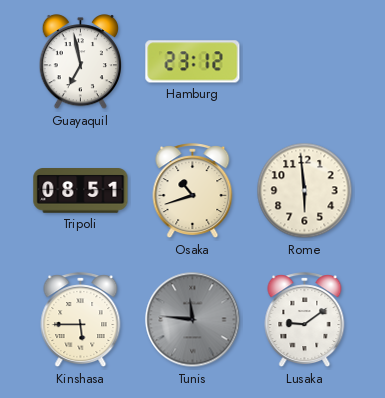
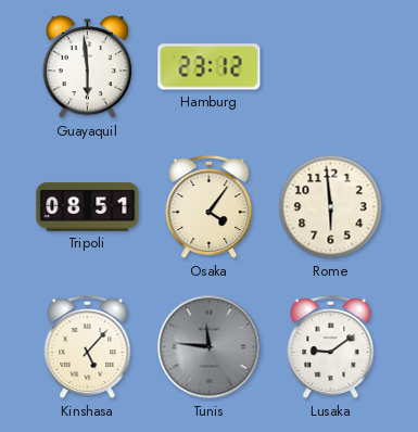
Guayaquil: 6:58 -> 5:59
Osaka: 10:42 -> 4:06
Kinshasa: 5:45 -> 5:07
